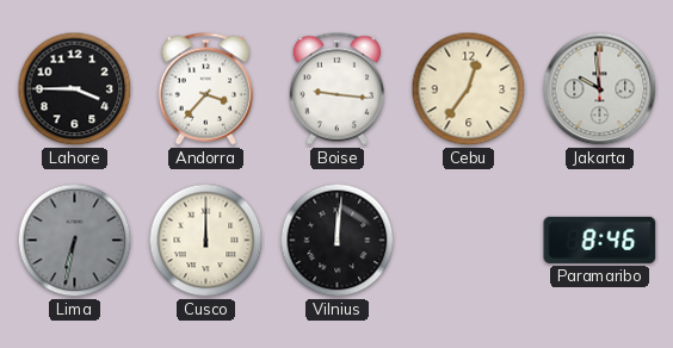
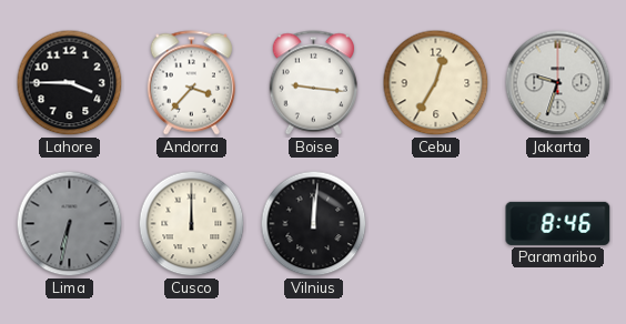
Cebu: 12:36 -> 12:35
Jakarta: 9:59 -> 9:33
